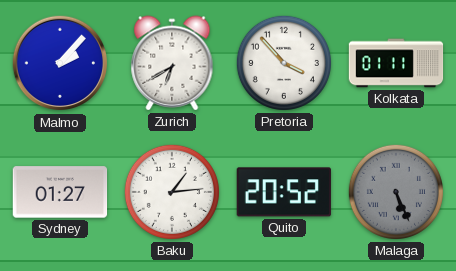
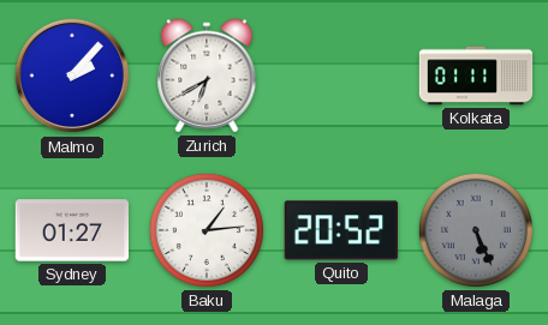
Pretoria: 3:53 -> none
